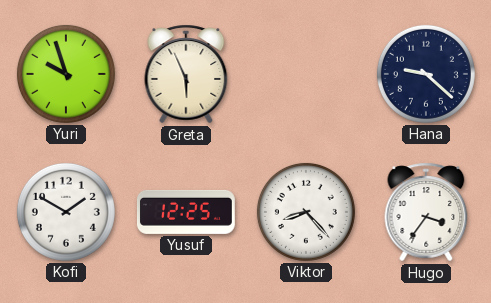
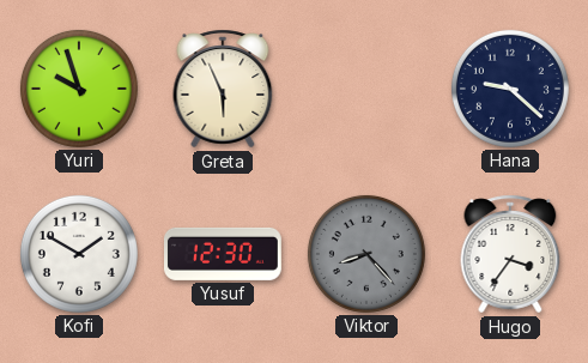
Yusuf: 12:25 -> 12:30
Viktor dial: white -> grey
